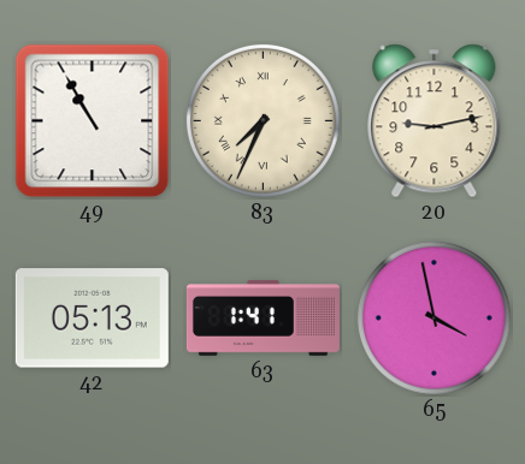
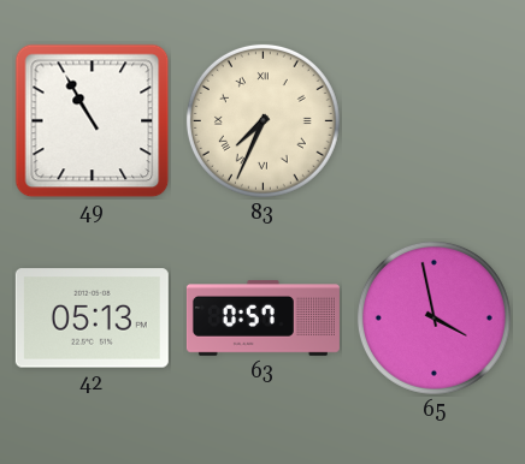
20: 9:13 -> none
63: 1:41 -> 0:57
